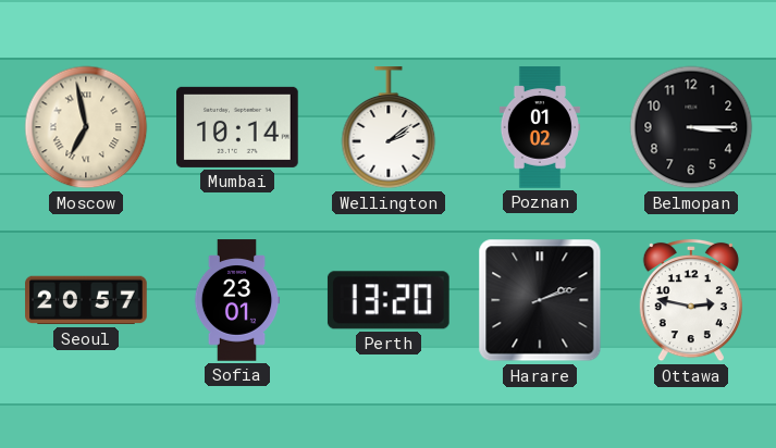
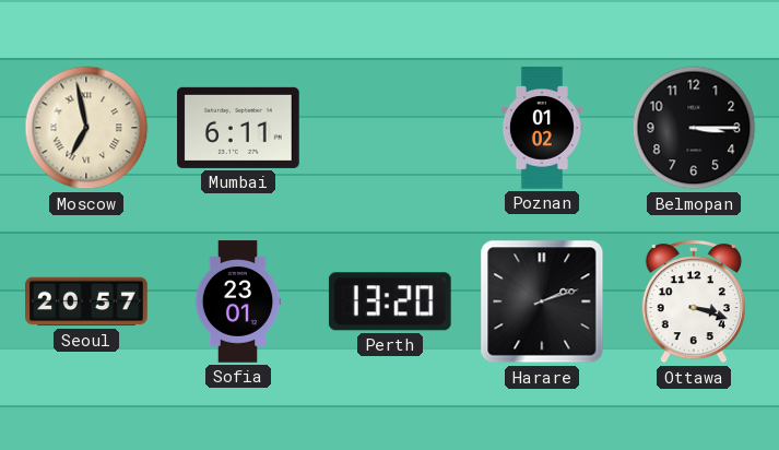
Mumbai: 10:14 -> 6:11
Wellington: 2:09 -> none
Ottawa: 2:47 -> 3:18
